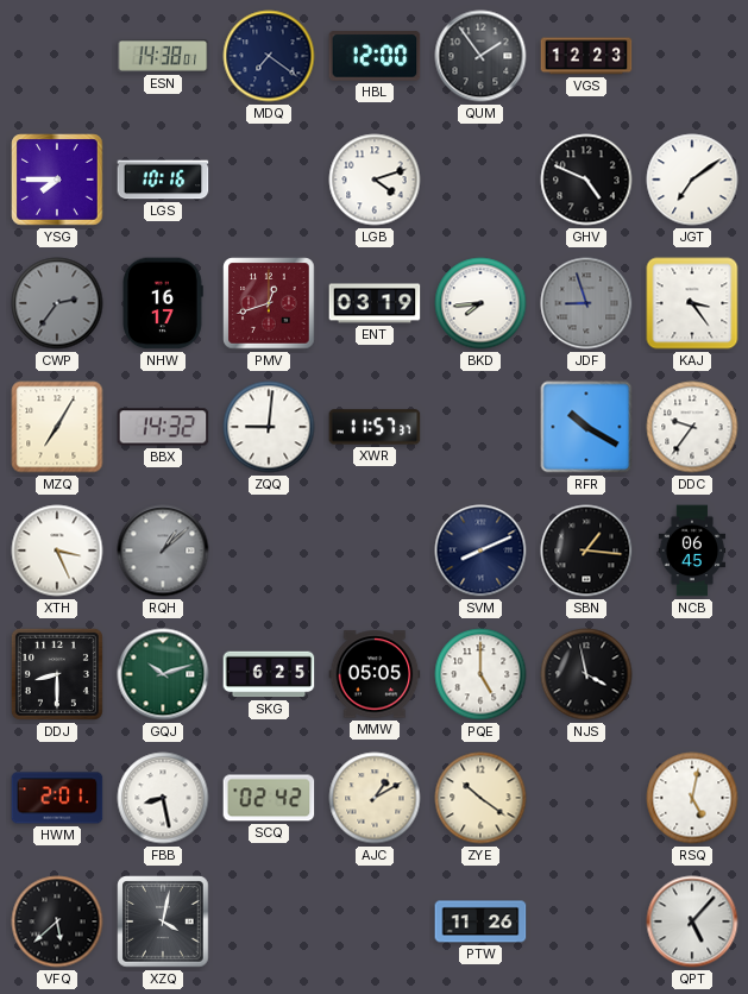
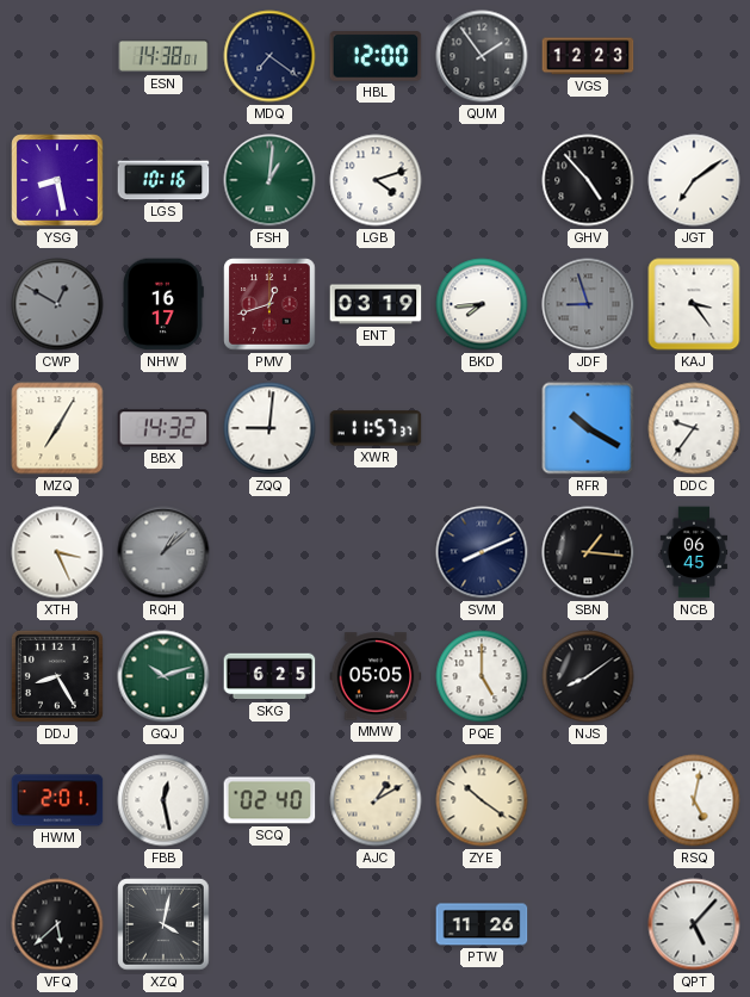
YSG: 7:45 -> 8:28
FSH: none -> 1:01
GHV: 4:49 -> 4:53
CWP: 2:36 -> 12:50
DDJ: 8:30 -> 8:25
NJS: 3:58 -> 8:09
FBB: 8:28 -> 12:28
SCQ: 02:42 -> 02:40
